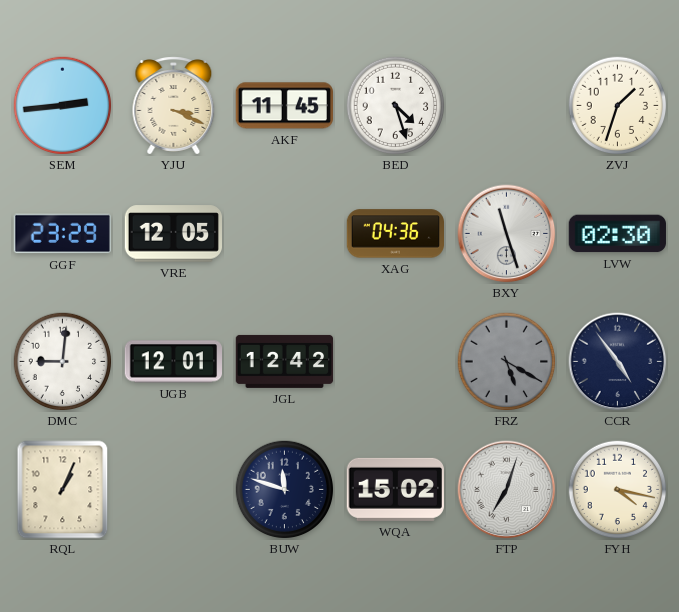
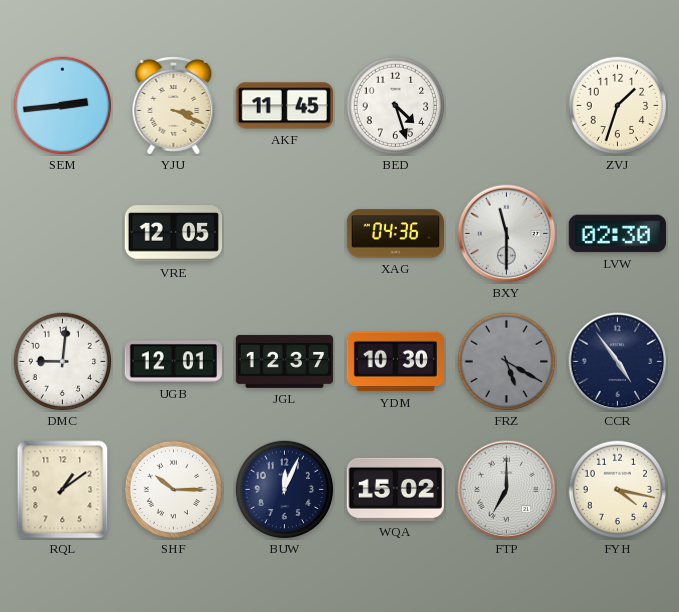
GGF: 23:29 -> none
BXY: 11:27 -> 11:30
JGL: 12:42 -> 12:37
YDM: none -> 10:30
RQL: 1:04 -> 1:09
SHF: none -> 10:15
BUW: 11:48 -> 12:04
FTP: 7:03 -> 7:00
